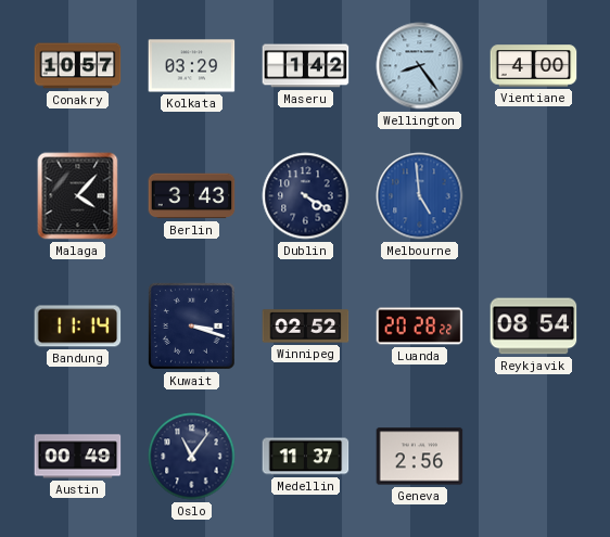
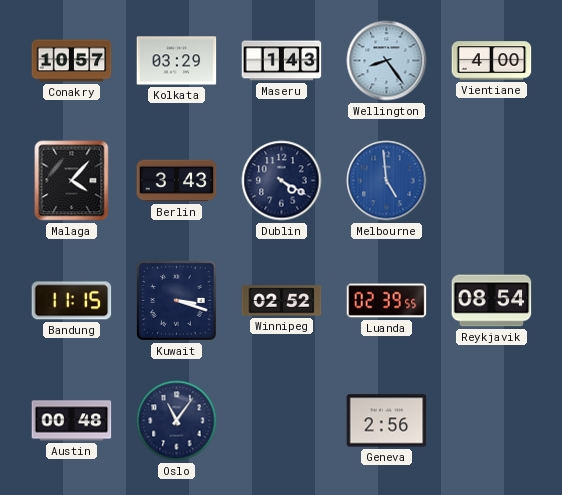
Maseru: 1:42 -> 1:43
Bandung: 11:14 -> 11:15
Luanda: 20:28 -> 02:39
Austin: 00:49 -> 00:48
Medellin: 11:37 -> none
